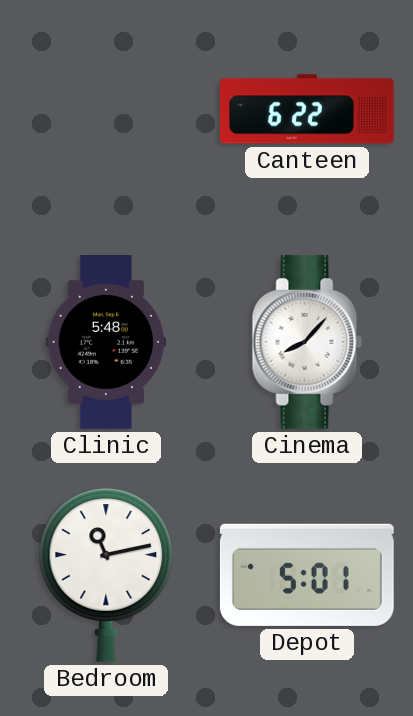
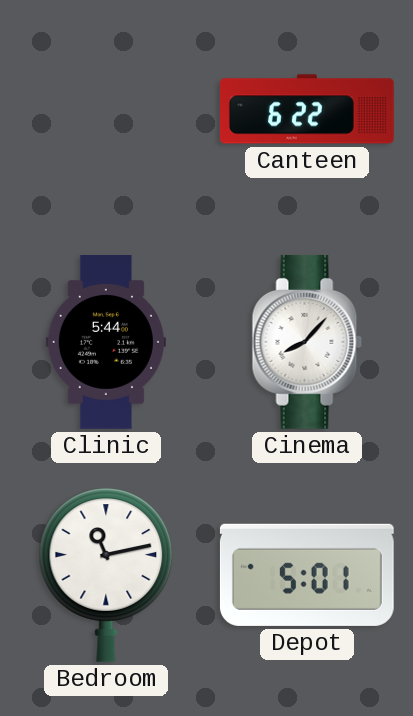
Clinic: 5:48 -> 5:44
